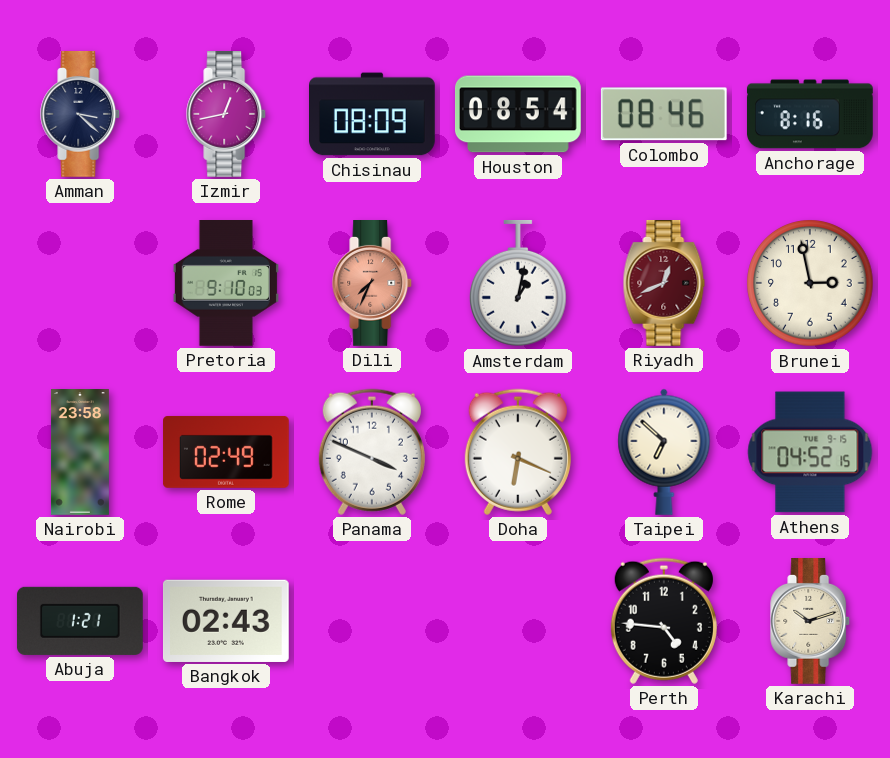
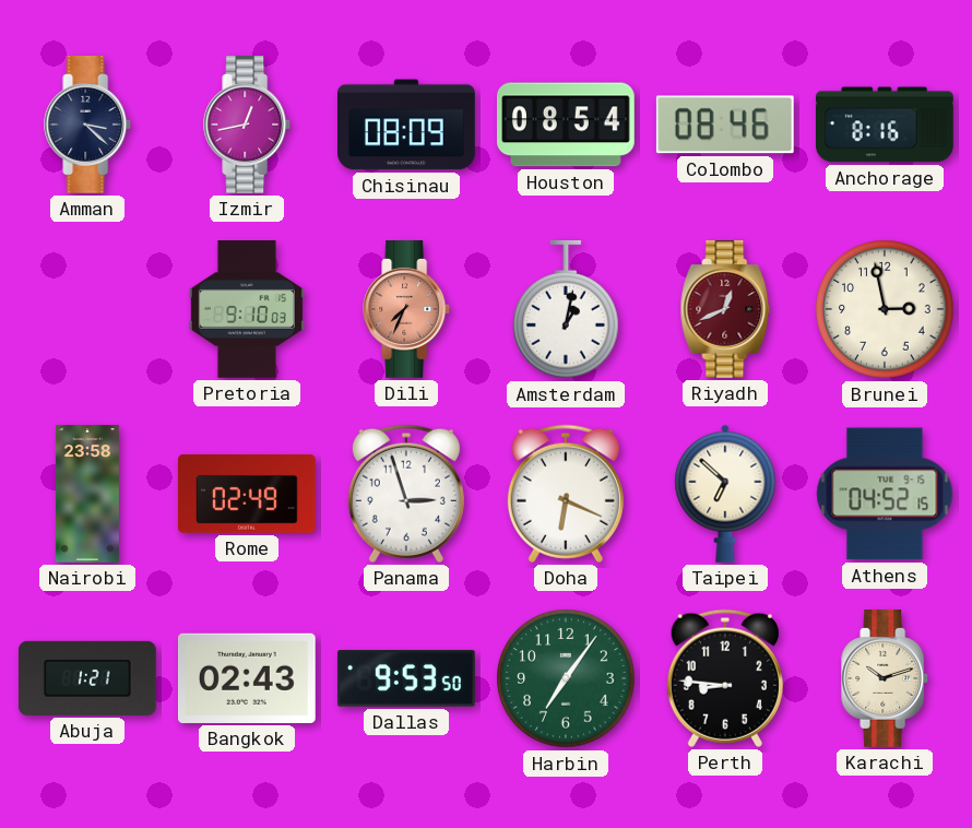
Panama: 3:49 -> 2:57
Dallas: none -> 9:53
Harbin: none -> 7:06
Perth: 4:46 -> 8:46
